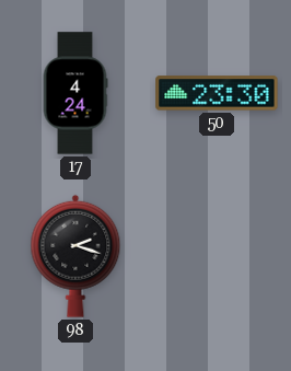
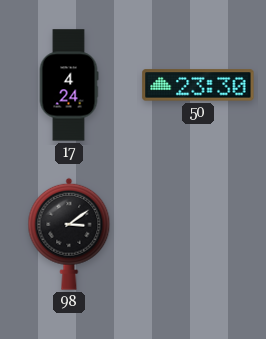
98: 2:18 -> 3:09
